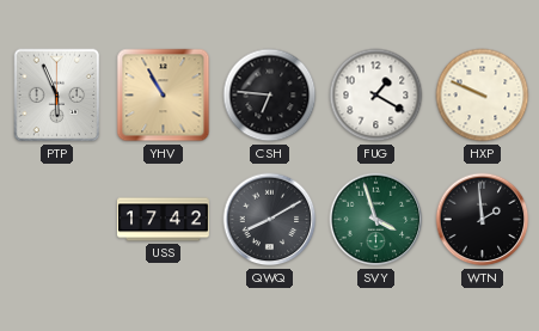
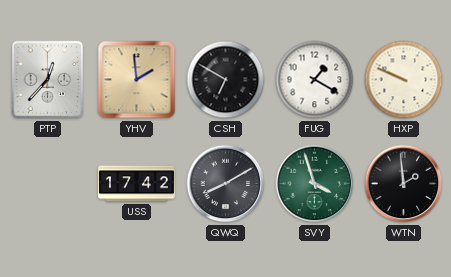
PTP: 5:56 -> 12:37
YHV: 10:55 -> 1:59
CSH: 6:46 -> 6:50
